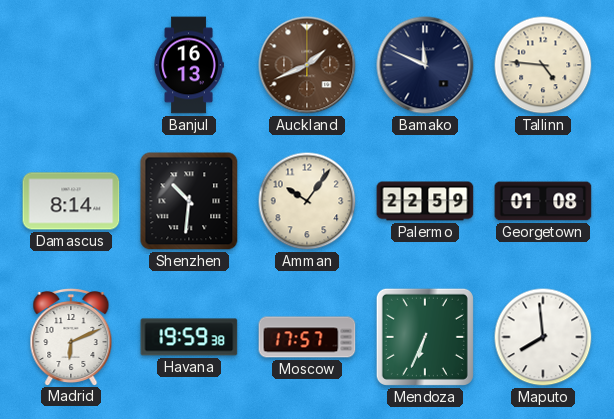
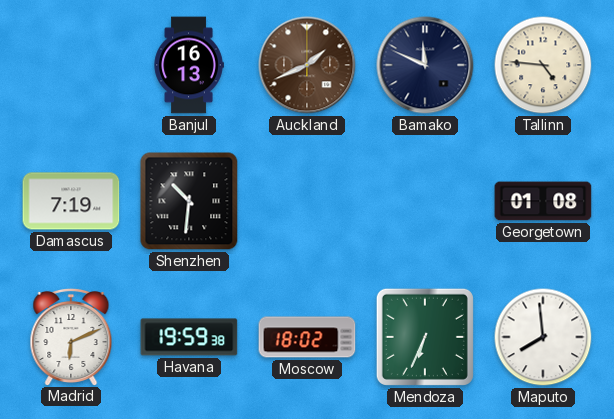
Damascus: 8:14 -> 7:19
Amman: 10:06 -> none
Palermo: 22:59 -> none
Moscow: 17:57 -> 18:02
